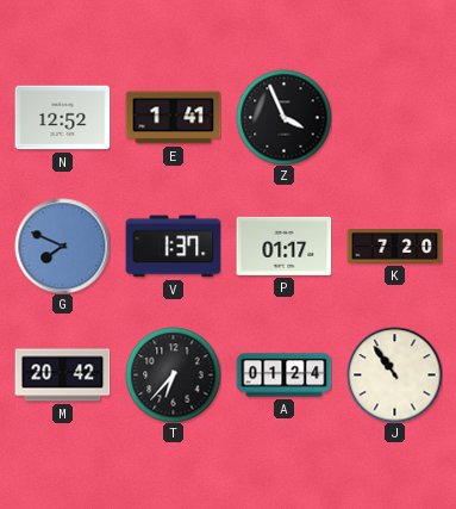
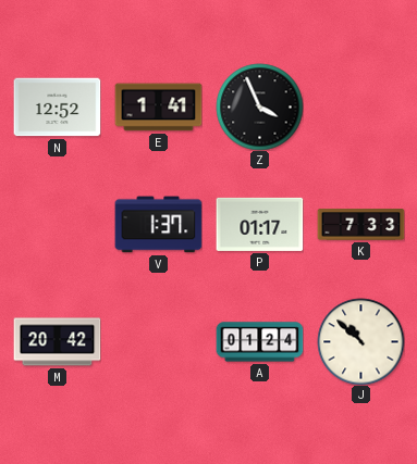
G: 7:49 -> none
K: 7:20 -> 7:33
T: 6:37 -> none
J: 10:54 -> 10:52
